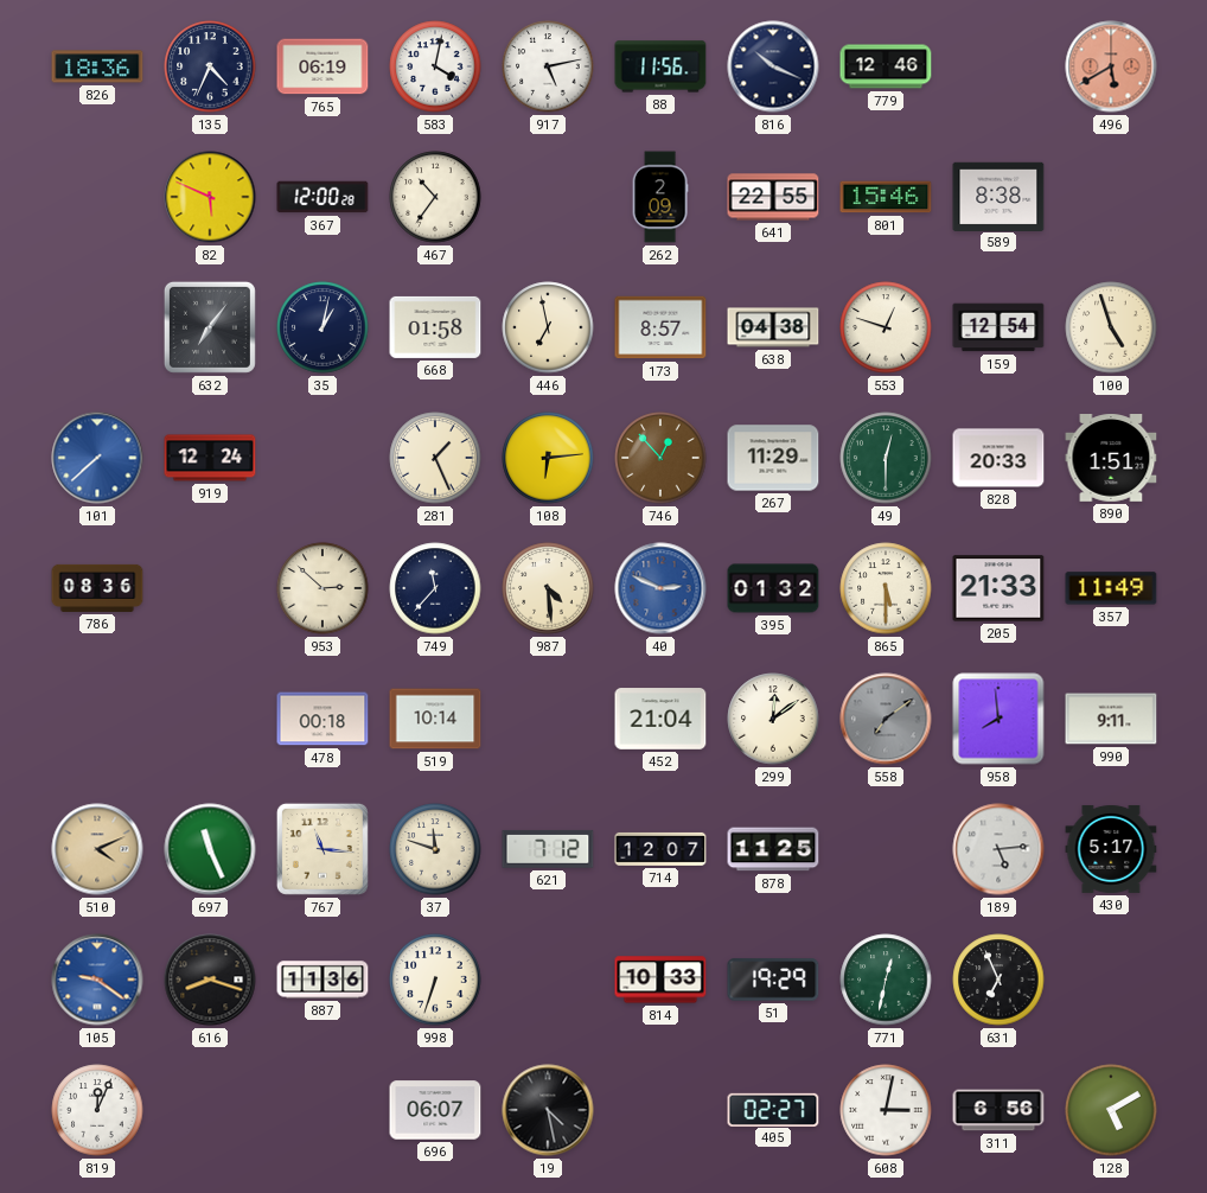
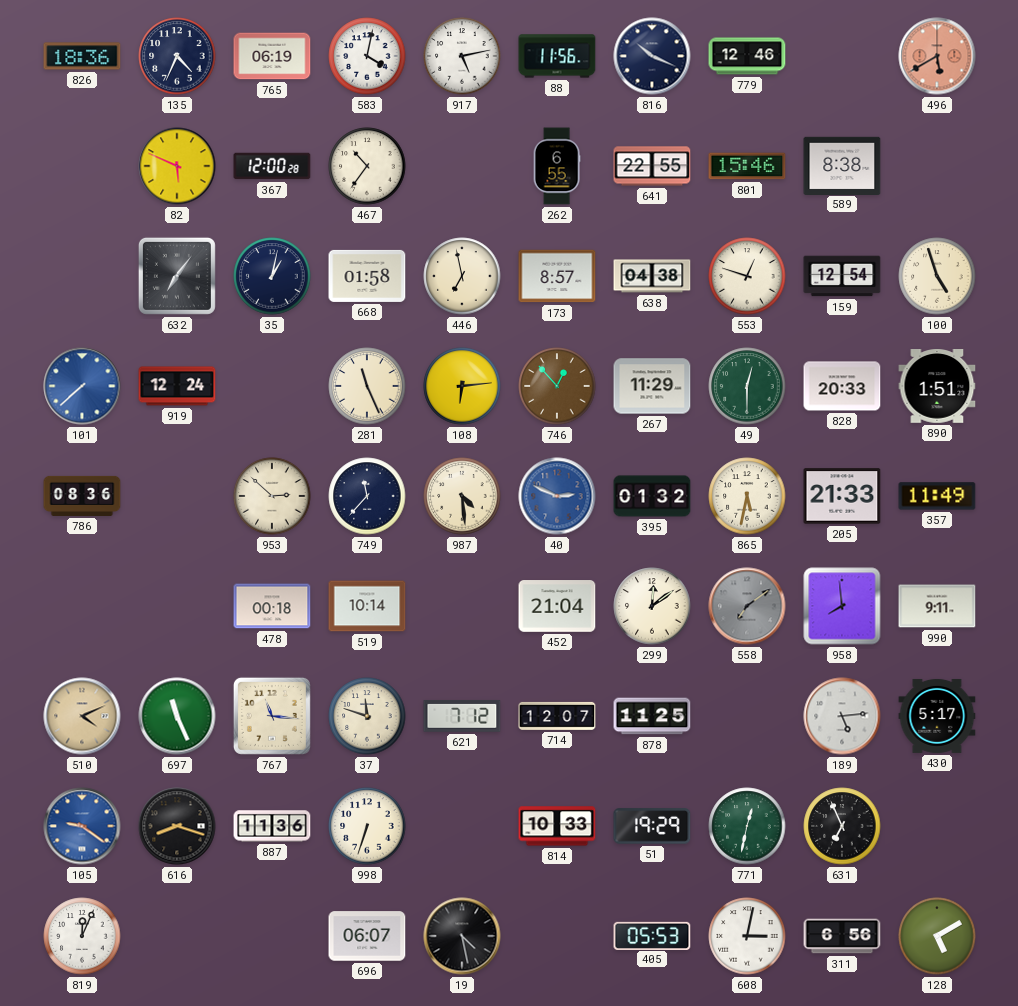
262: 2:09 -> 6:55
281: 1:26 -> 11:26
865: 5:30 -> 5:32
405: 02:27 -> 05:53
